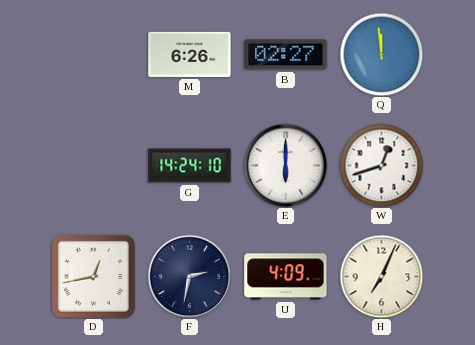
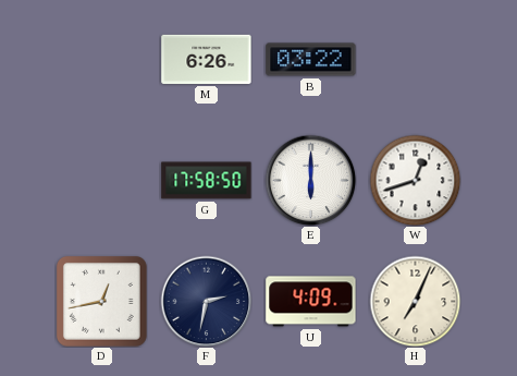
B: 02:27 -> 03:22
Q: 11:59 -> none
G: 14:24 -> 17:58
